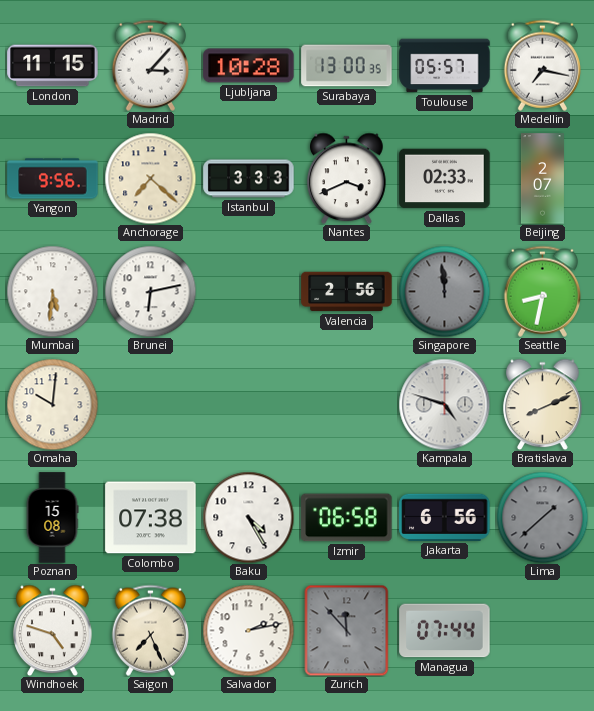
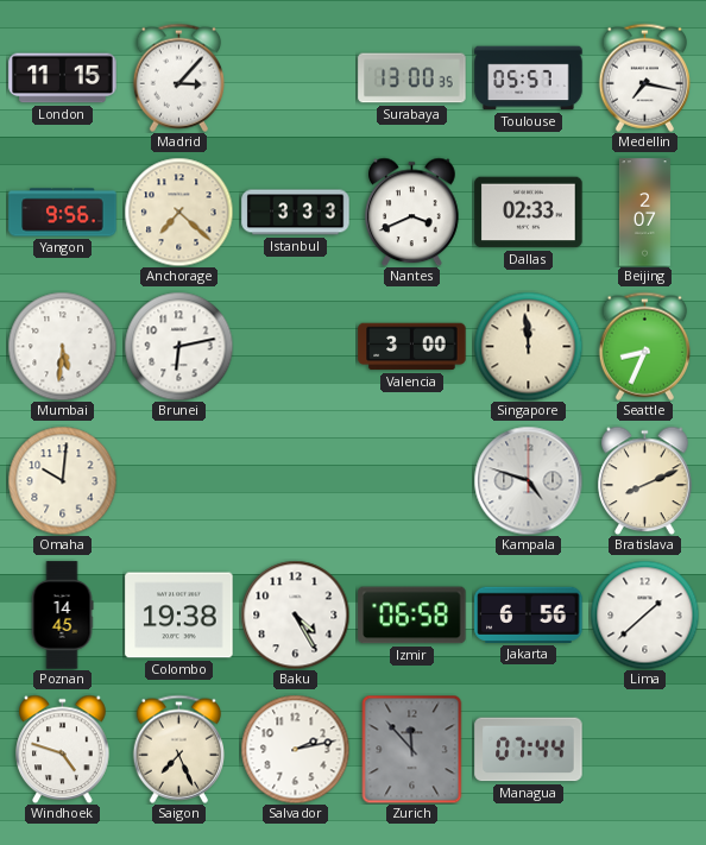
Ljubljana: 10:28 -> none
Valencia: 2:56 -> 3:00
Singapore dial: grey -> cream
Seattle: 8:32 -> 8:34
Poznan: 15:08 -> 14:45
Colombo: 07:38 -> 19:38
Lima dial: grey -> white
